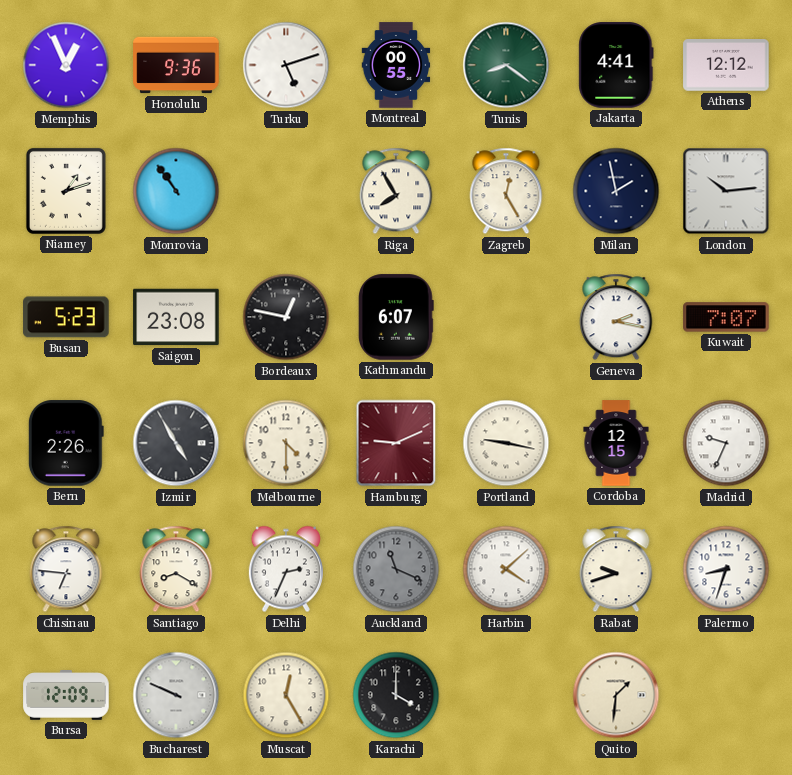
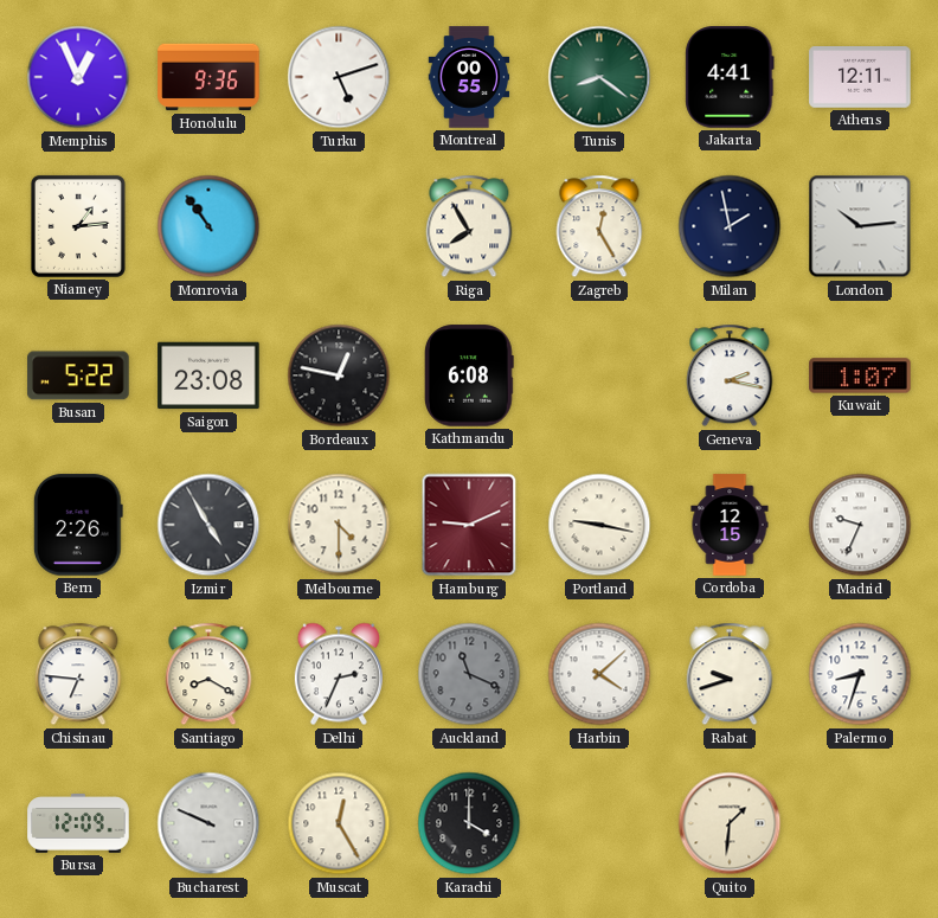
Athens: 12:12 -> 12:11
Niamey: 1:12 -> 1:14
Busan: 5:23 -> 5:22
Kathmandu: 6:07 -> 6:08
Kuwait: 7:07 -> 1:07
